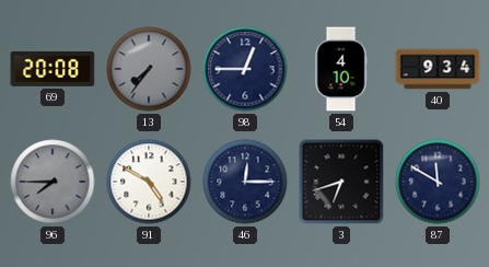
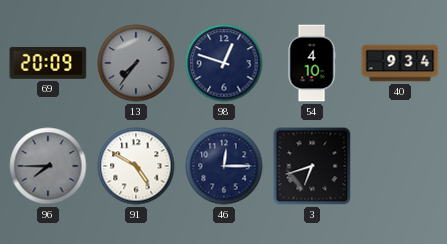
69: 20:08 -> 20:09
98: 12:45 -> 12:48
87: 11:50 -> none
